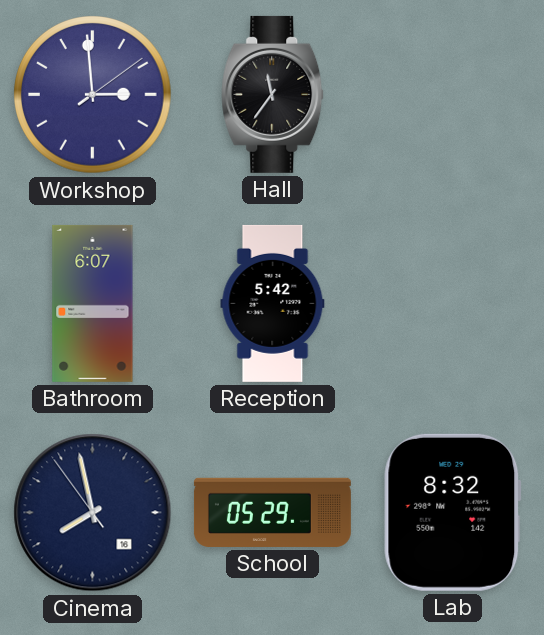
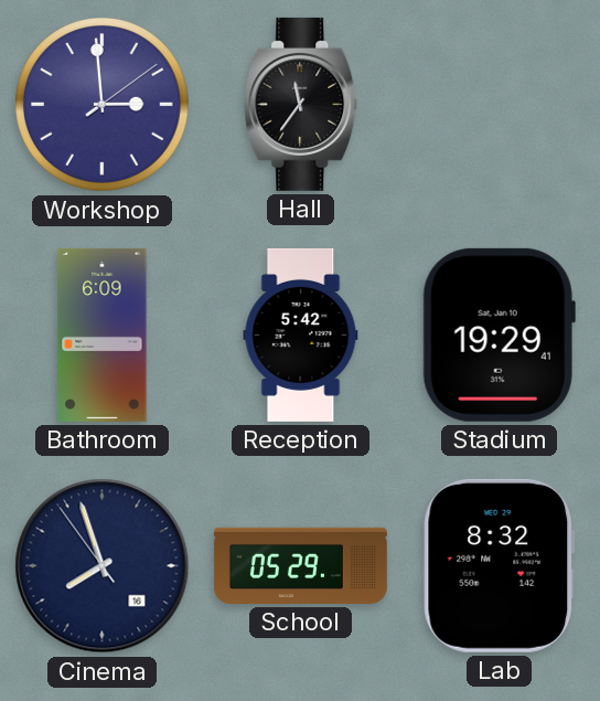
Bathroom: 6:07 -> 6:09
Stadium: none -> 19:29
Cinema: 7:57 -> 7:56
